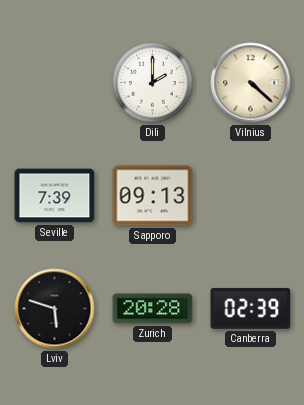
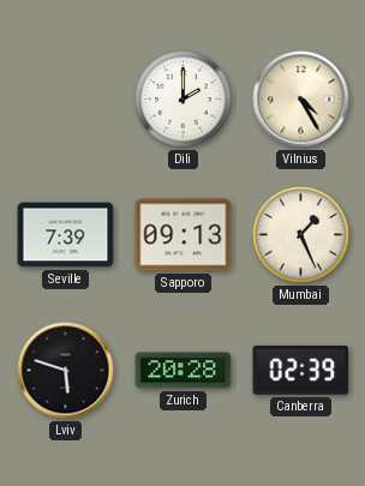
Vilnius: 4:22 -> 4:25
Mumbai: none -> 1:26
